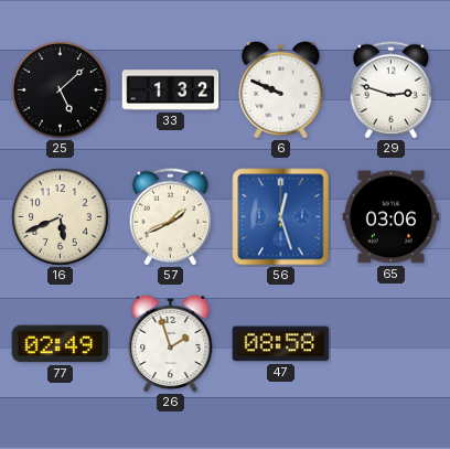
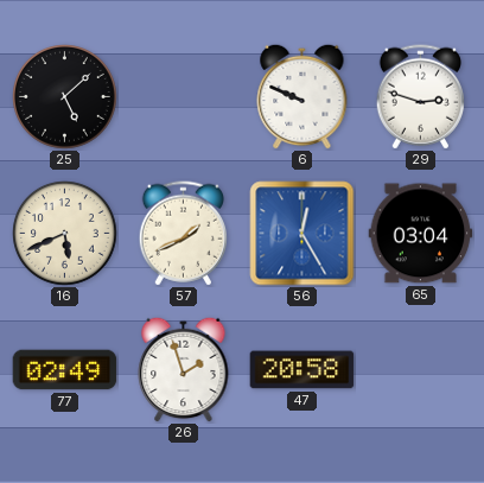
33: 1:32 -> none
56: 12:27 -> 12:25
65: 03:06 -> 03:04
47: 08:58 -> 20:58
